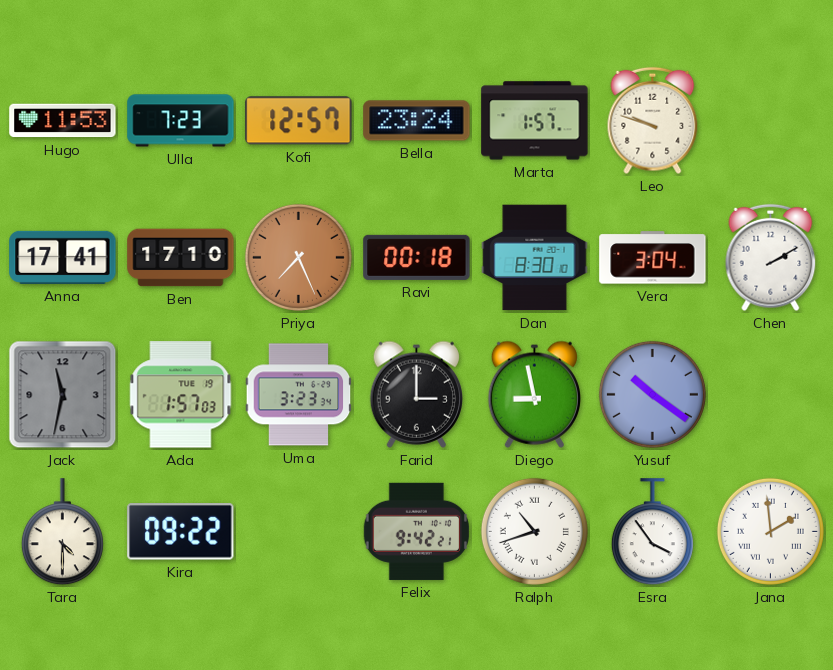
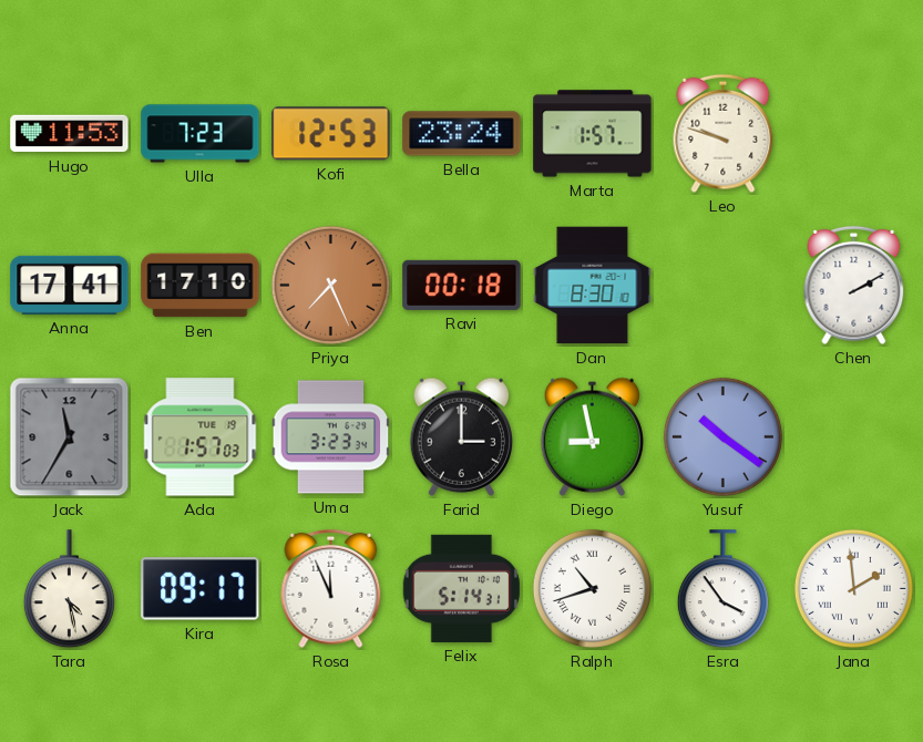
Kofi: 12:57 -> 12:53
Vera: 3:04 -> none
Jack: 11:32 -> 11:35
Tara: 4:30 -> 4:28
Kira: 09:22 -> 09:17
Rosa: none -> 11:56
Felix: 9:42 -> 5:14
